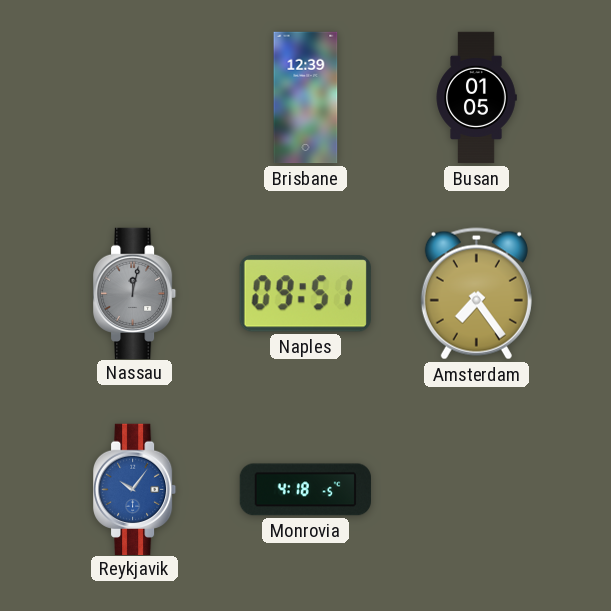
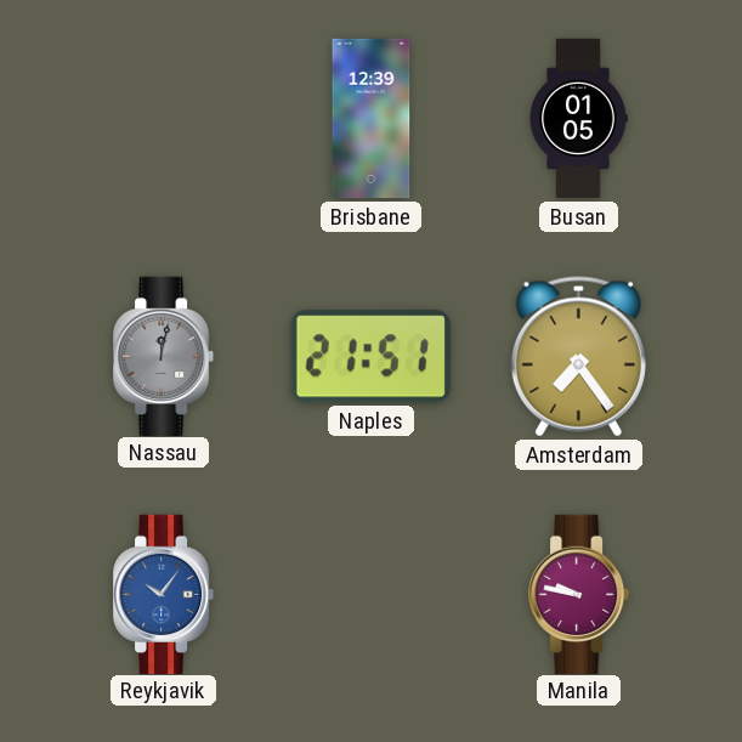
Naples: 09:51 -> 21:51
Monrovia: 4:18 -> none
Manila: none -> 9:47
